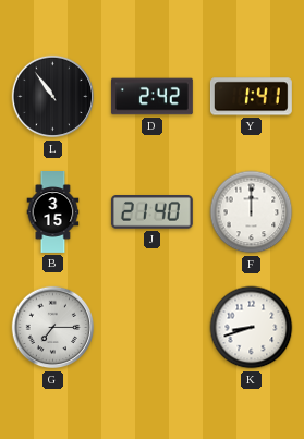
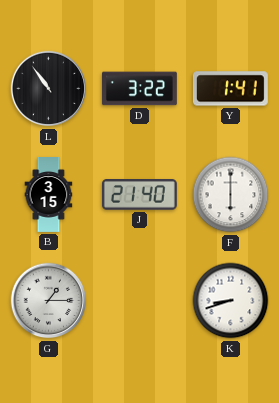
D: 2:42 -> 3:22
F: 12:00 -> 6:00
G: 7:15 -> 1:15
